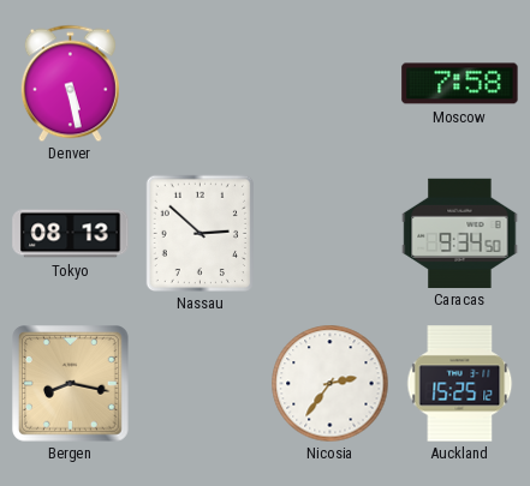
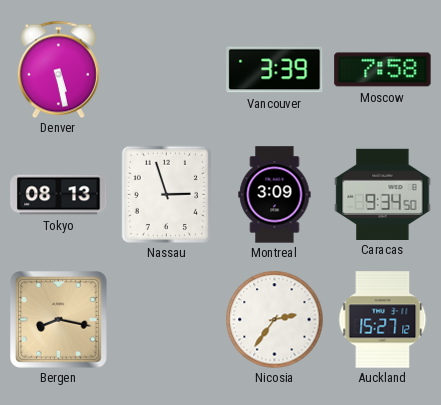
Vancouver: none -> 3:39
Nassau: 2:52 -> 2:57
Montreal: none -> 3:09
Auckland: 15:25 -> 15:27
